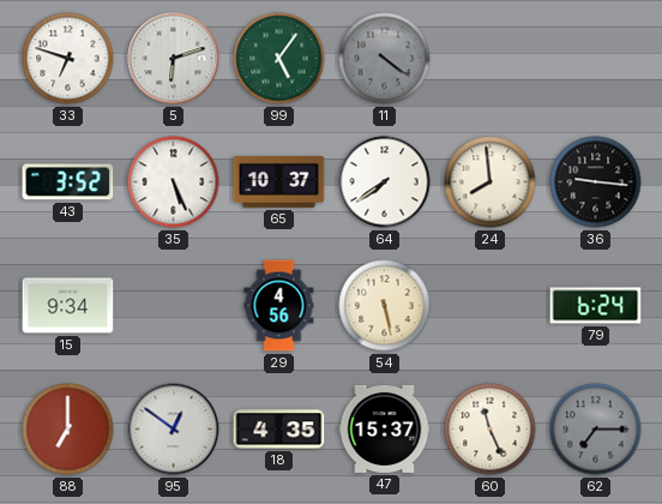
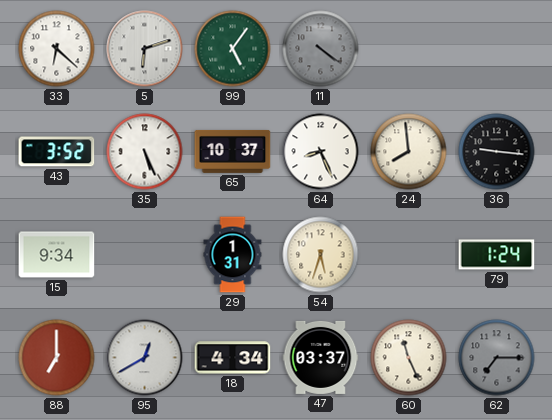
33: 6:48 -> 6:22
64: 7:39 -> 8:26
29: 4:56 -> 1:31
54: 5:28 -> 5:33
79: 6:24 -> 1:24
95: 12:51 -> 12:40
18: 4:35 -> 4:34
47: 15:37 -> 03:37
